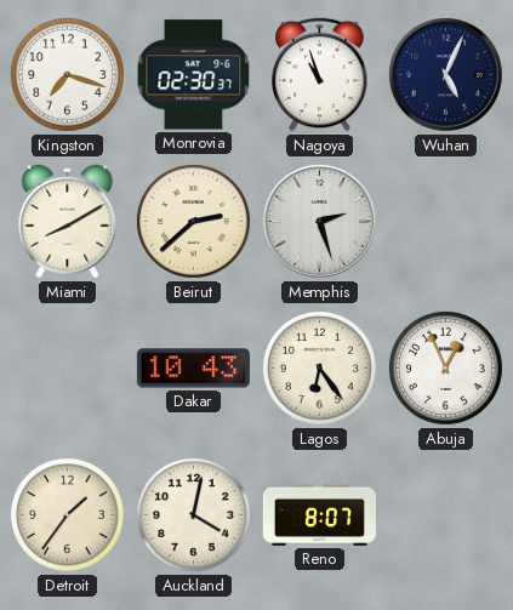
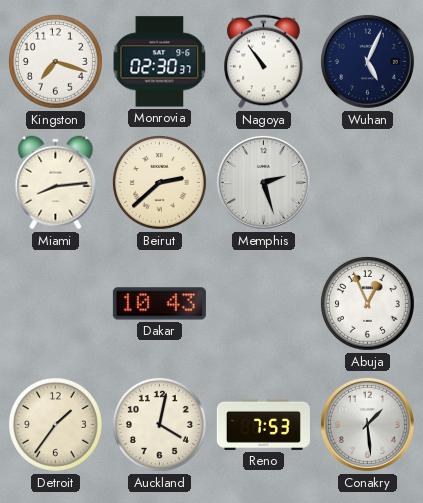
Nagoya: 10:57 -> 10:54
Miami: 8:10 -> 8:14
Lagos: 6:24 -> none
Reno: 8:07 -> 7:53
Conakry: none -> 1:29
